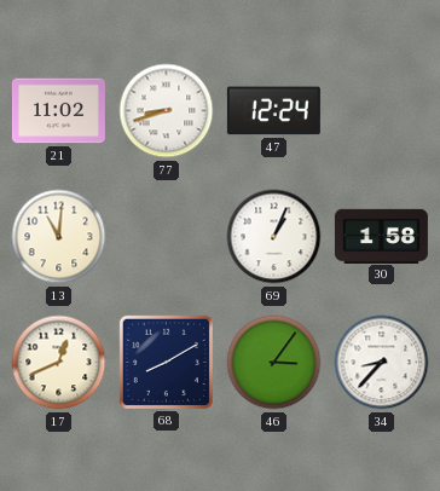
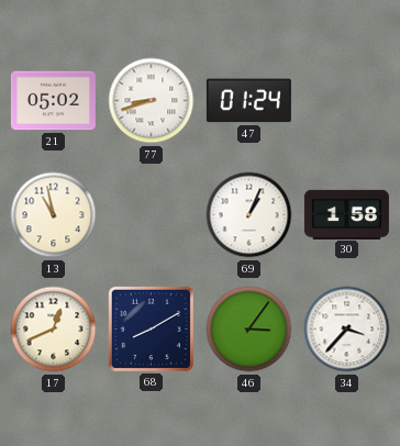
21: 11:02 -> 05:02
47: 12:24 -> 01:24
13: 11:01 -> 10:58
34: 8:37 -> 3:37
